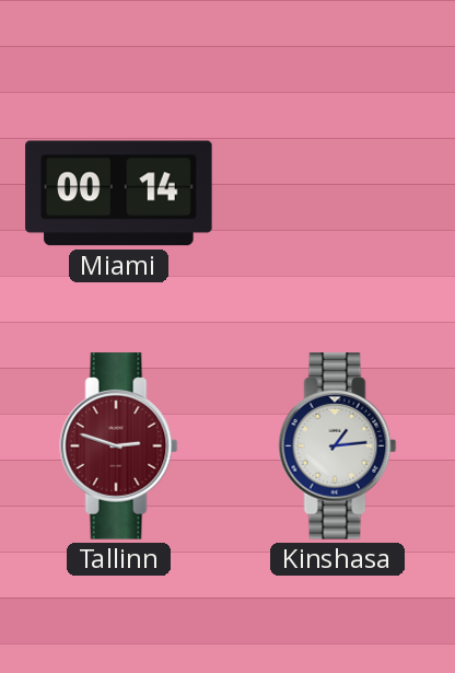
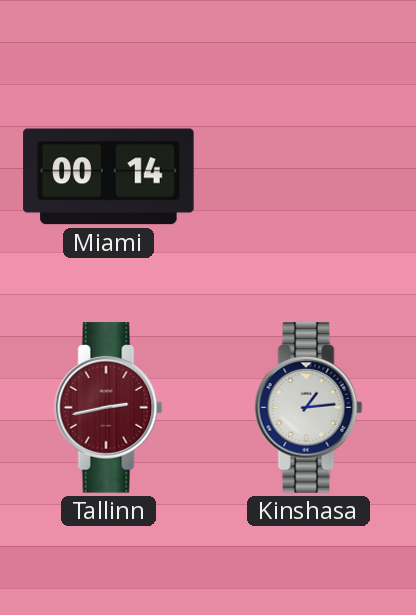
Tallinn: 2:48 -> 2:43
